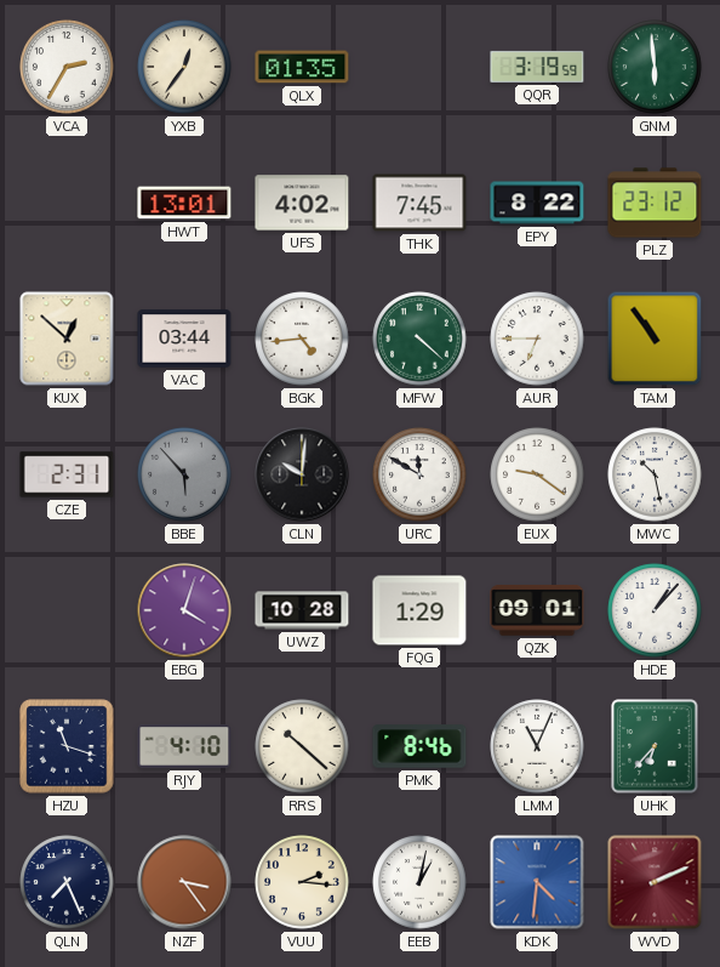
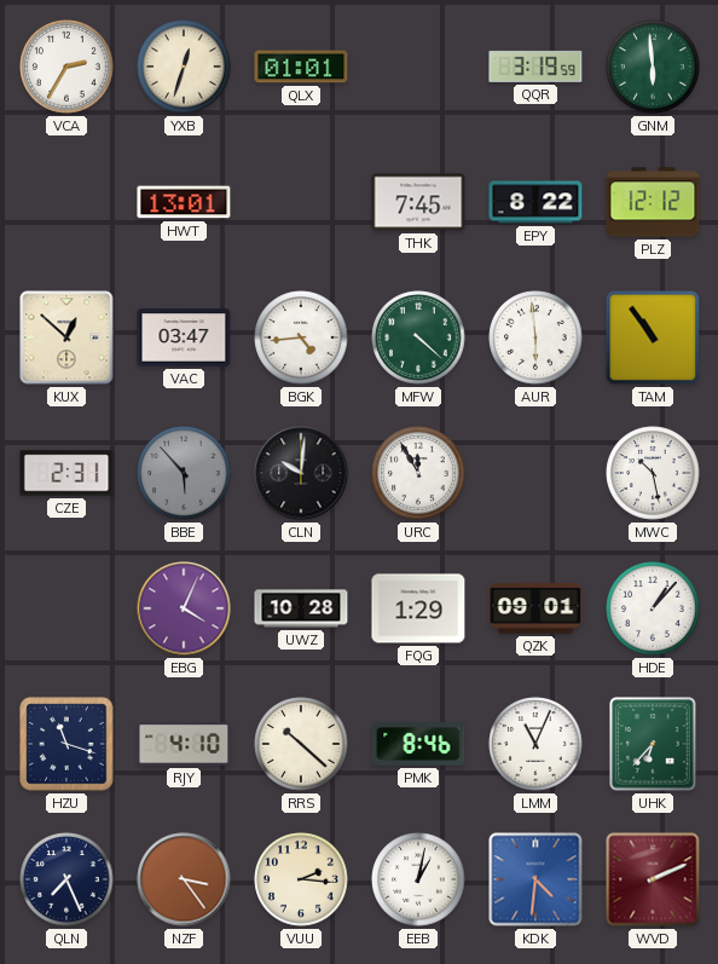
YXB: 12:36 -> 12:33
QLX: 01:35 -> 01:01
UFS: 4:02 -> none
PLZ: 23:12 -> 12:12
VAC: 03:44 -> 03:47
AUR: 6:45 -> 5:59
URC: 11:50 -> 11:55
EUX: 9:21 -> none
EBG: 4:03 -> 4:04
